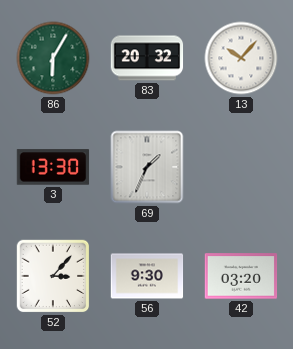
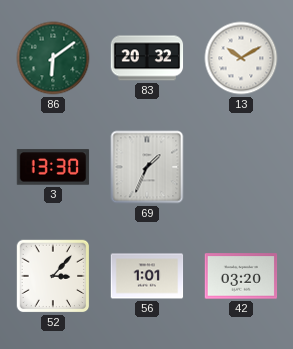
86: 6:05 -> 6:09
13: 10:07 -> 10:10
56: 9:30 -> 1:01
